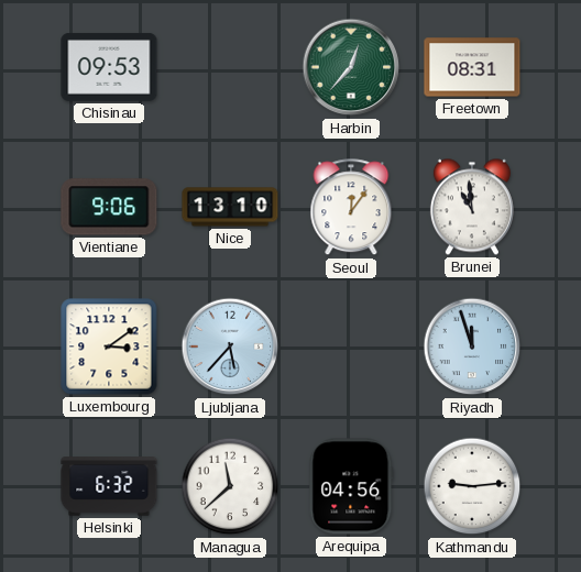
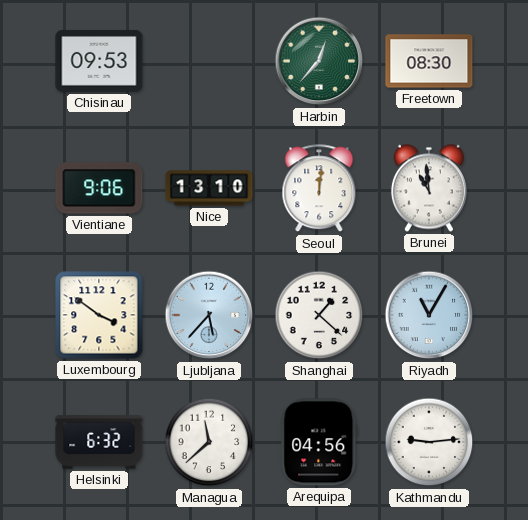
Freetown: 08:31 -> 08:30
Seoul: 12:06 -> 12:01
Luxembourg: 3:09 -> 3:51
Shanghai: none -> 1:22
Riyadh: 11:57 -> 11:05
